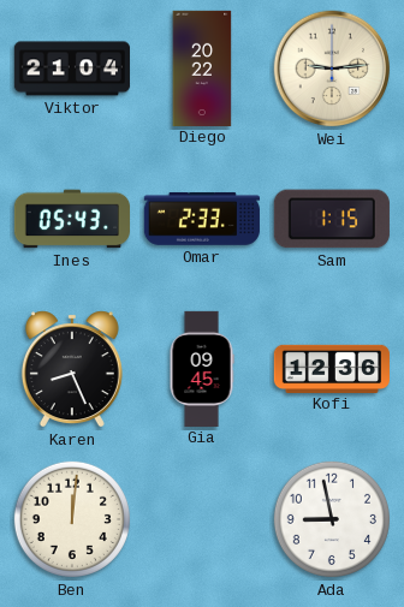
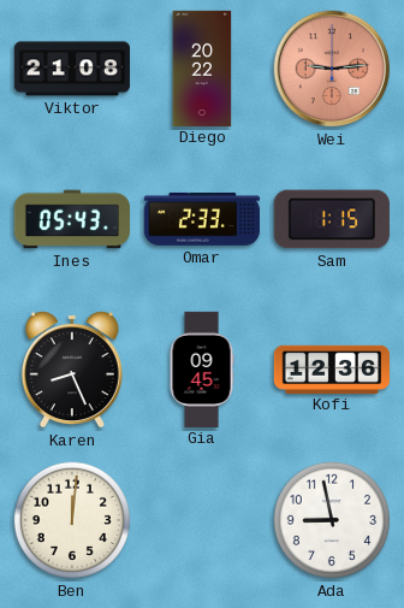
Viktor: 21:04 -> 21:08
Wei dial: cream -> salmon
